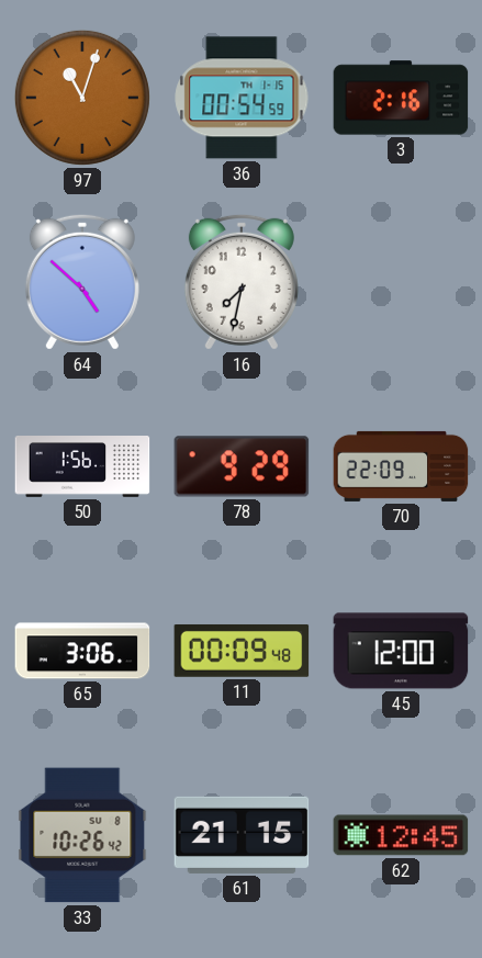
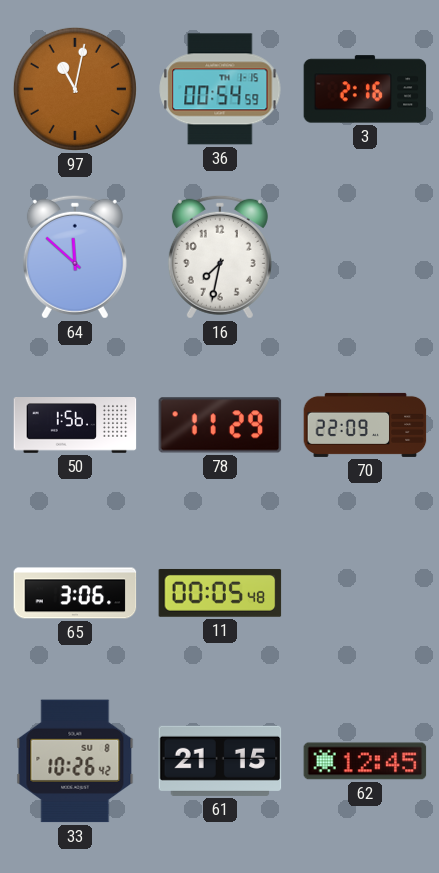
97: 11:03 -> 11:02
64: 4:52 -> 11:52
78: 9:29 -> 11:29
11: 00:09 -> 00:05
45: 12:00 -> none
